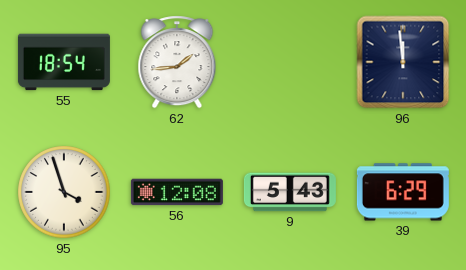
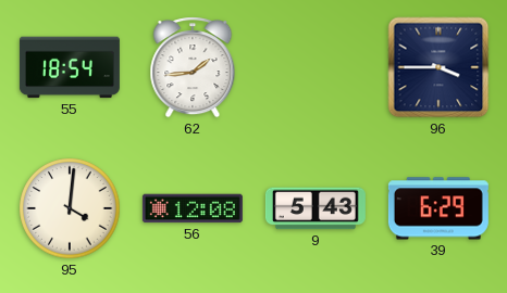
96: 11:59 -> 3:45
95: 3:57 -> 4:01
